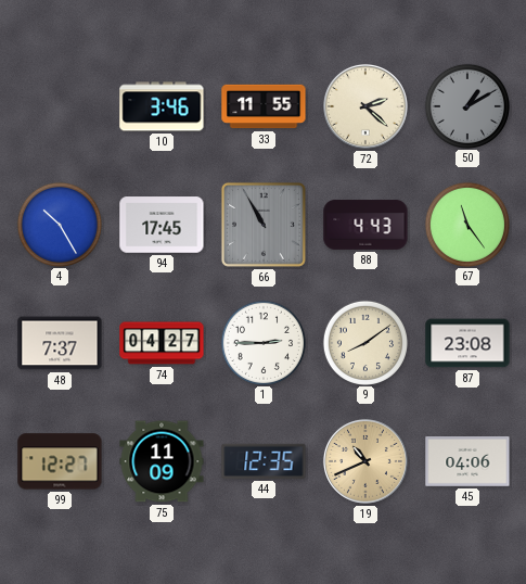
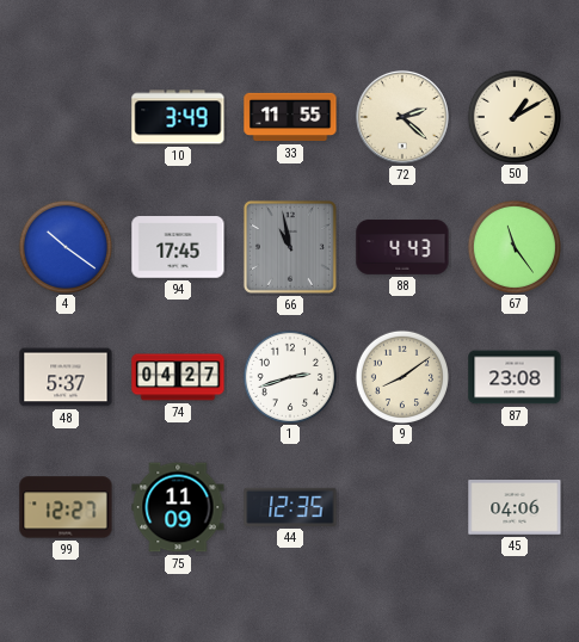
10: 3:46 -> 3:49
50 dial: grey -> cream
4: 10:25 -> 10:21
66: 10:55 -> 10:58
48: 7:37 -> 5:37
1: 2:45 -> 2:42
19: 10:41 -> none
